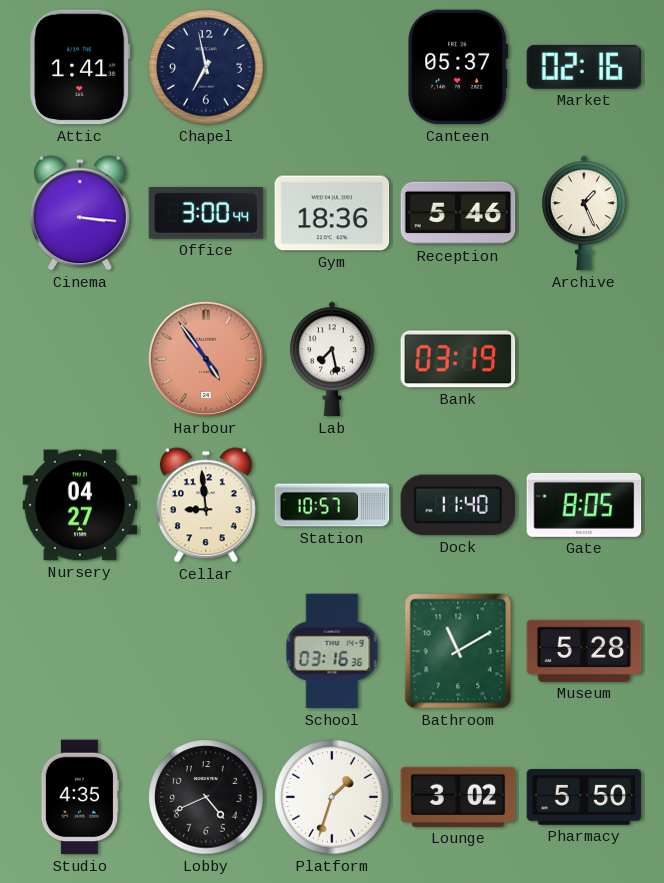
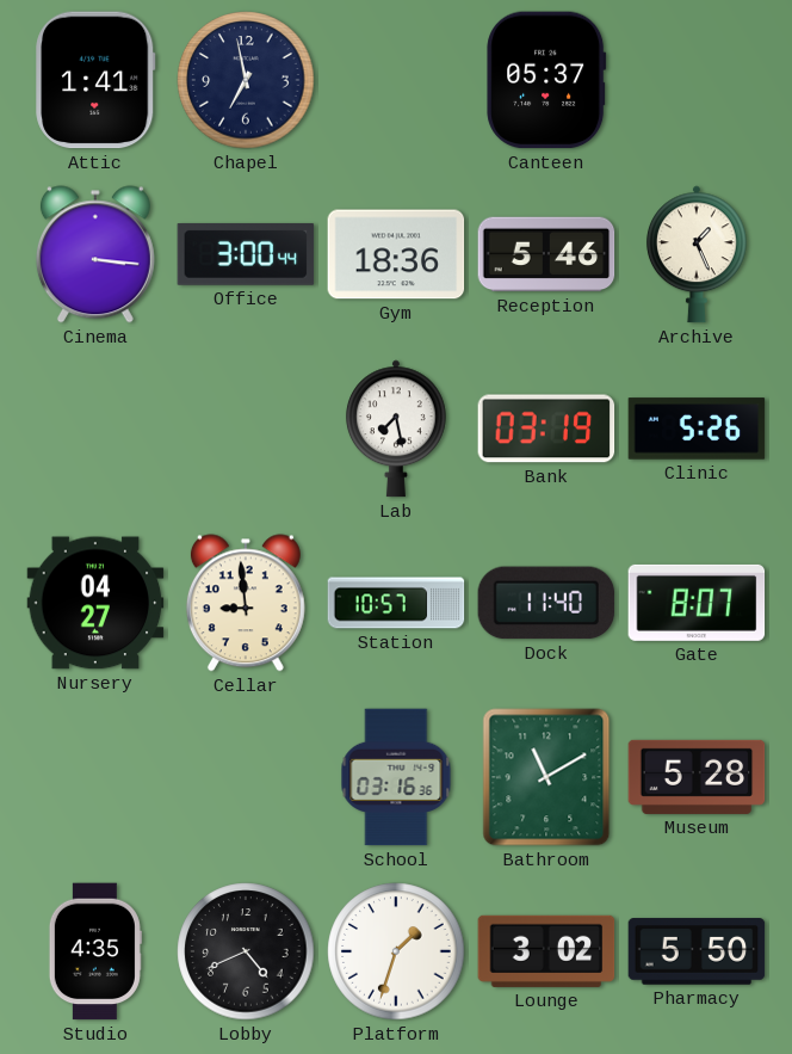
Market: 02:16 -> none
Harbour: 4:54 -> none
Clinic: none -> 5:26
Gate: 8:05 -> 8:07
